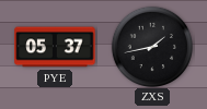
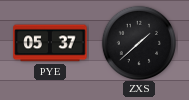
ZXS: 1:43 -> 1:38
